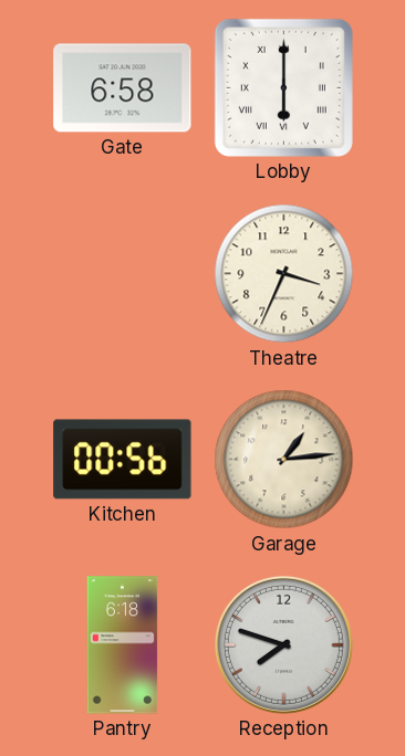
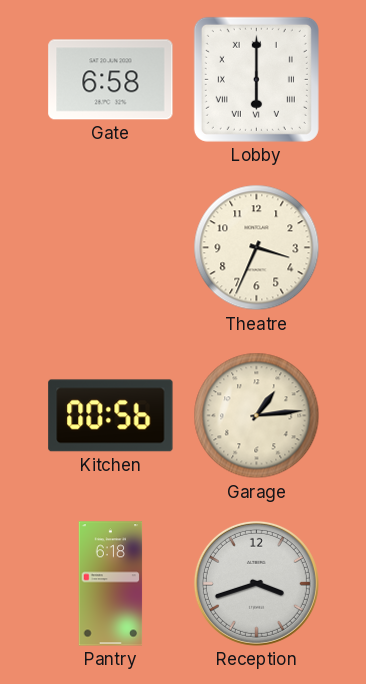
Reception: 7:48 -> 3:42
